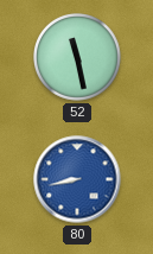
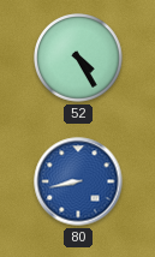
52: 11:28 -> 4:25
